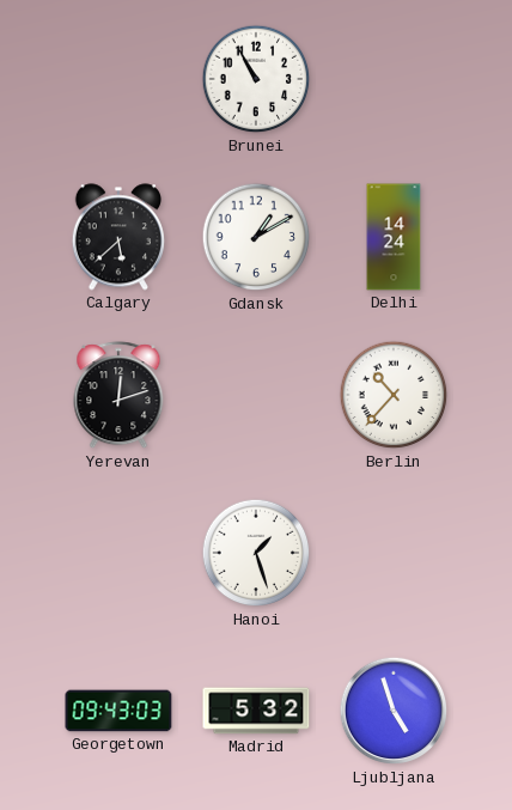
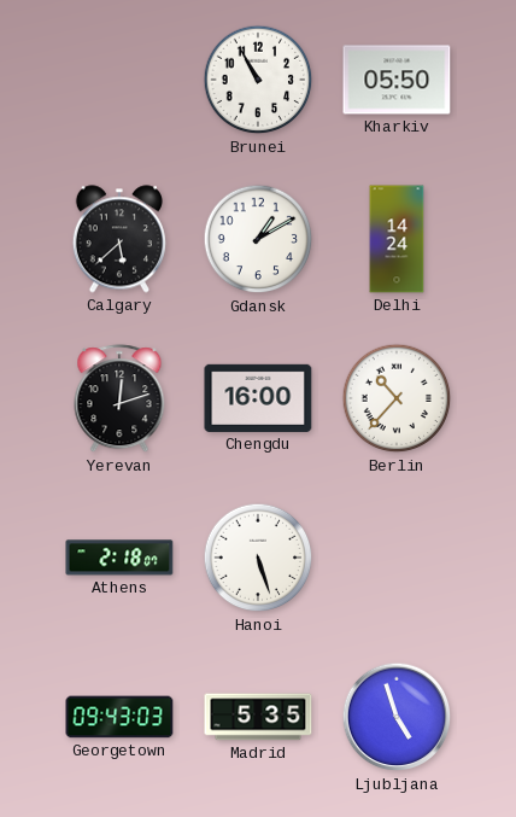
Kharkiv: none -> 05:50
Chengdu: none -> 16:00
Athens: none -> 2:18
Hanoi: 1:27 -> 5:27
Madrid: 5:32 -> 5:35
